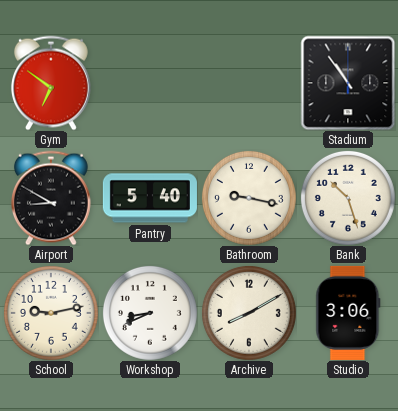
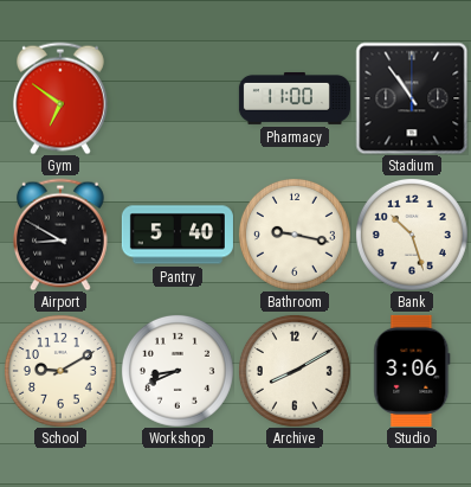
Pharmacy: none -> 11:00
School: 9:13 -> 9:10
